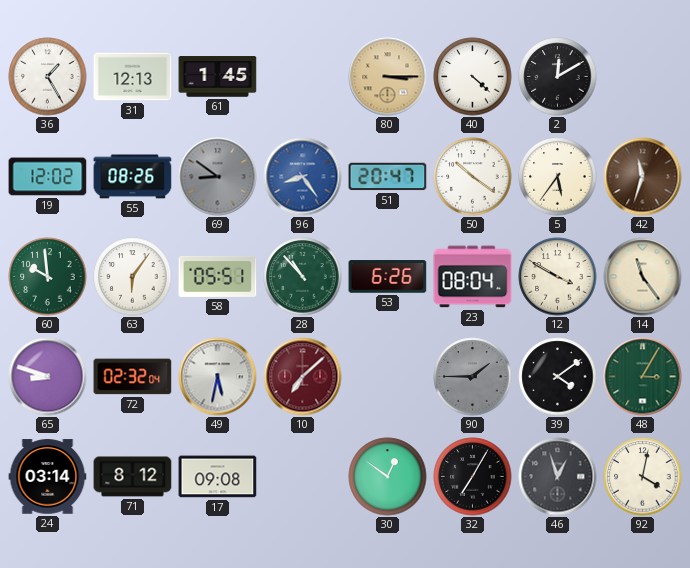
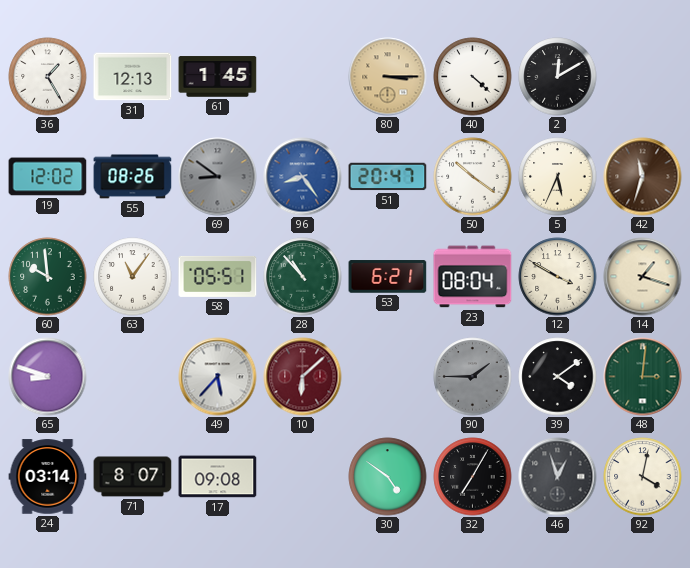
5: 5:36 -> 5:34
63: 6:06 -> 11:06
53: 6:26 -> 6:21
14: 11:24 -> 1:18
72: 02:32 -> none
49: 5:32 -> 5:37
10: 7:08 -> 6:08
48: 3:05 -> 3:01
71: 8:12 -> 8:07
30: 12:51 -> 4:51
